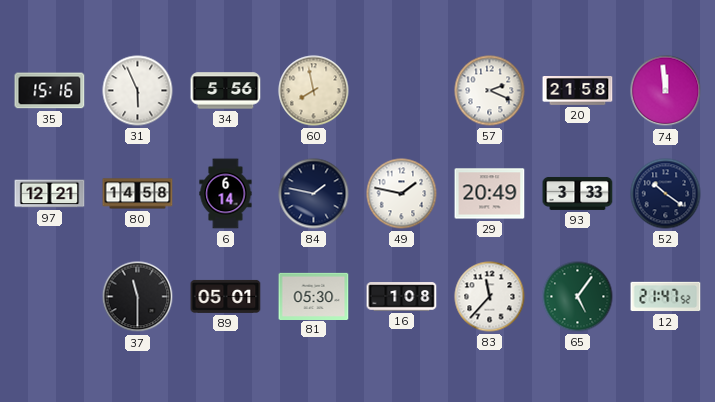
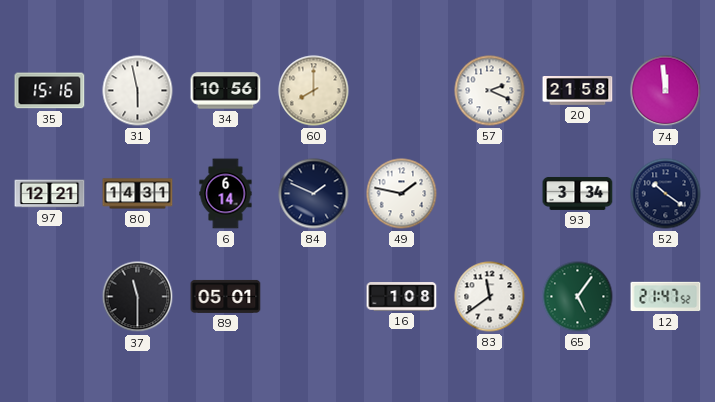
31: 5:56 -> 5:58
34: 5:56 -> 10:56
60: 7:58 -> 8:00
80: 14:58 -> 14:31
84: 1:47 -> 1:49
29: 20:49 -> none
93: 3:33 -> 3:34
81: 05:30 -> none
83: 11:37 -> 11:39
